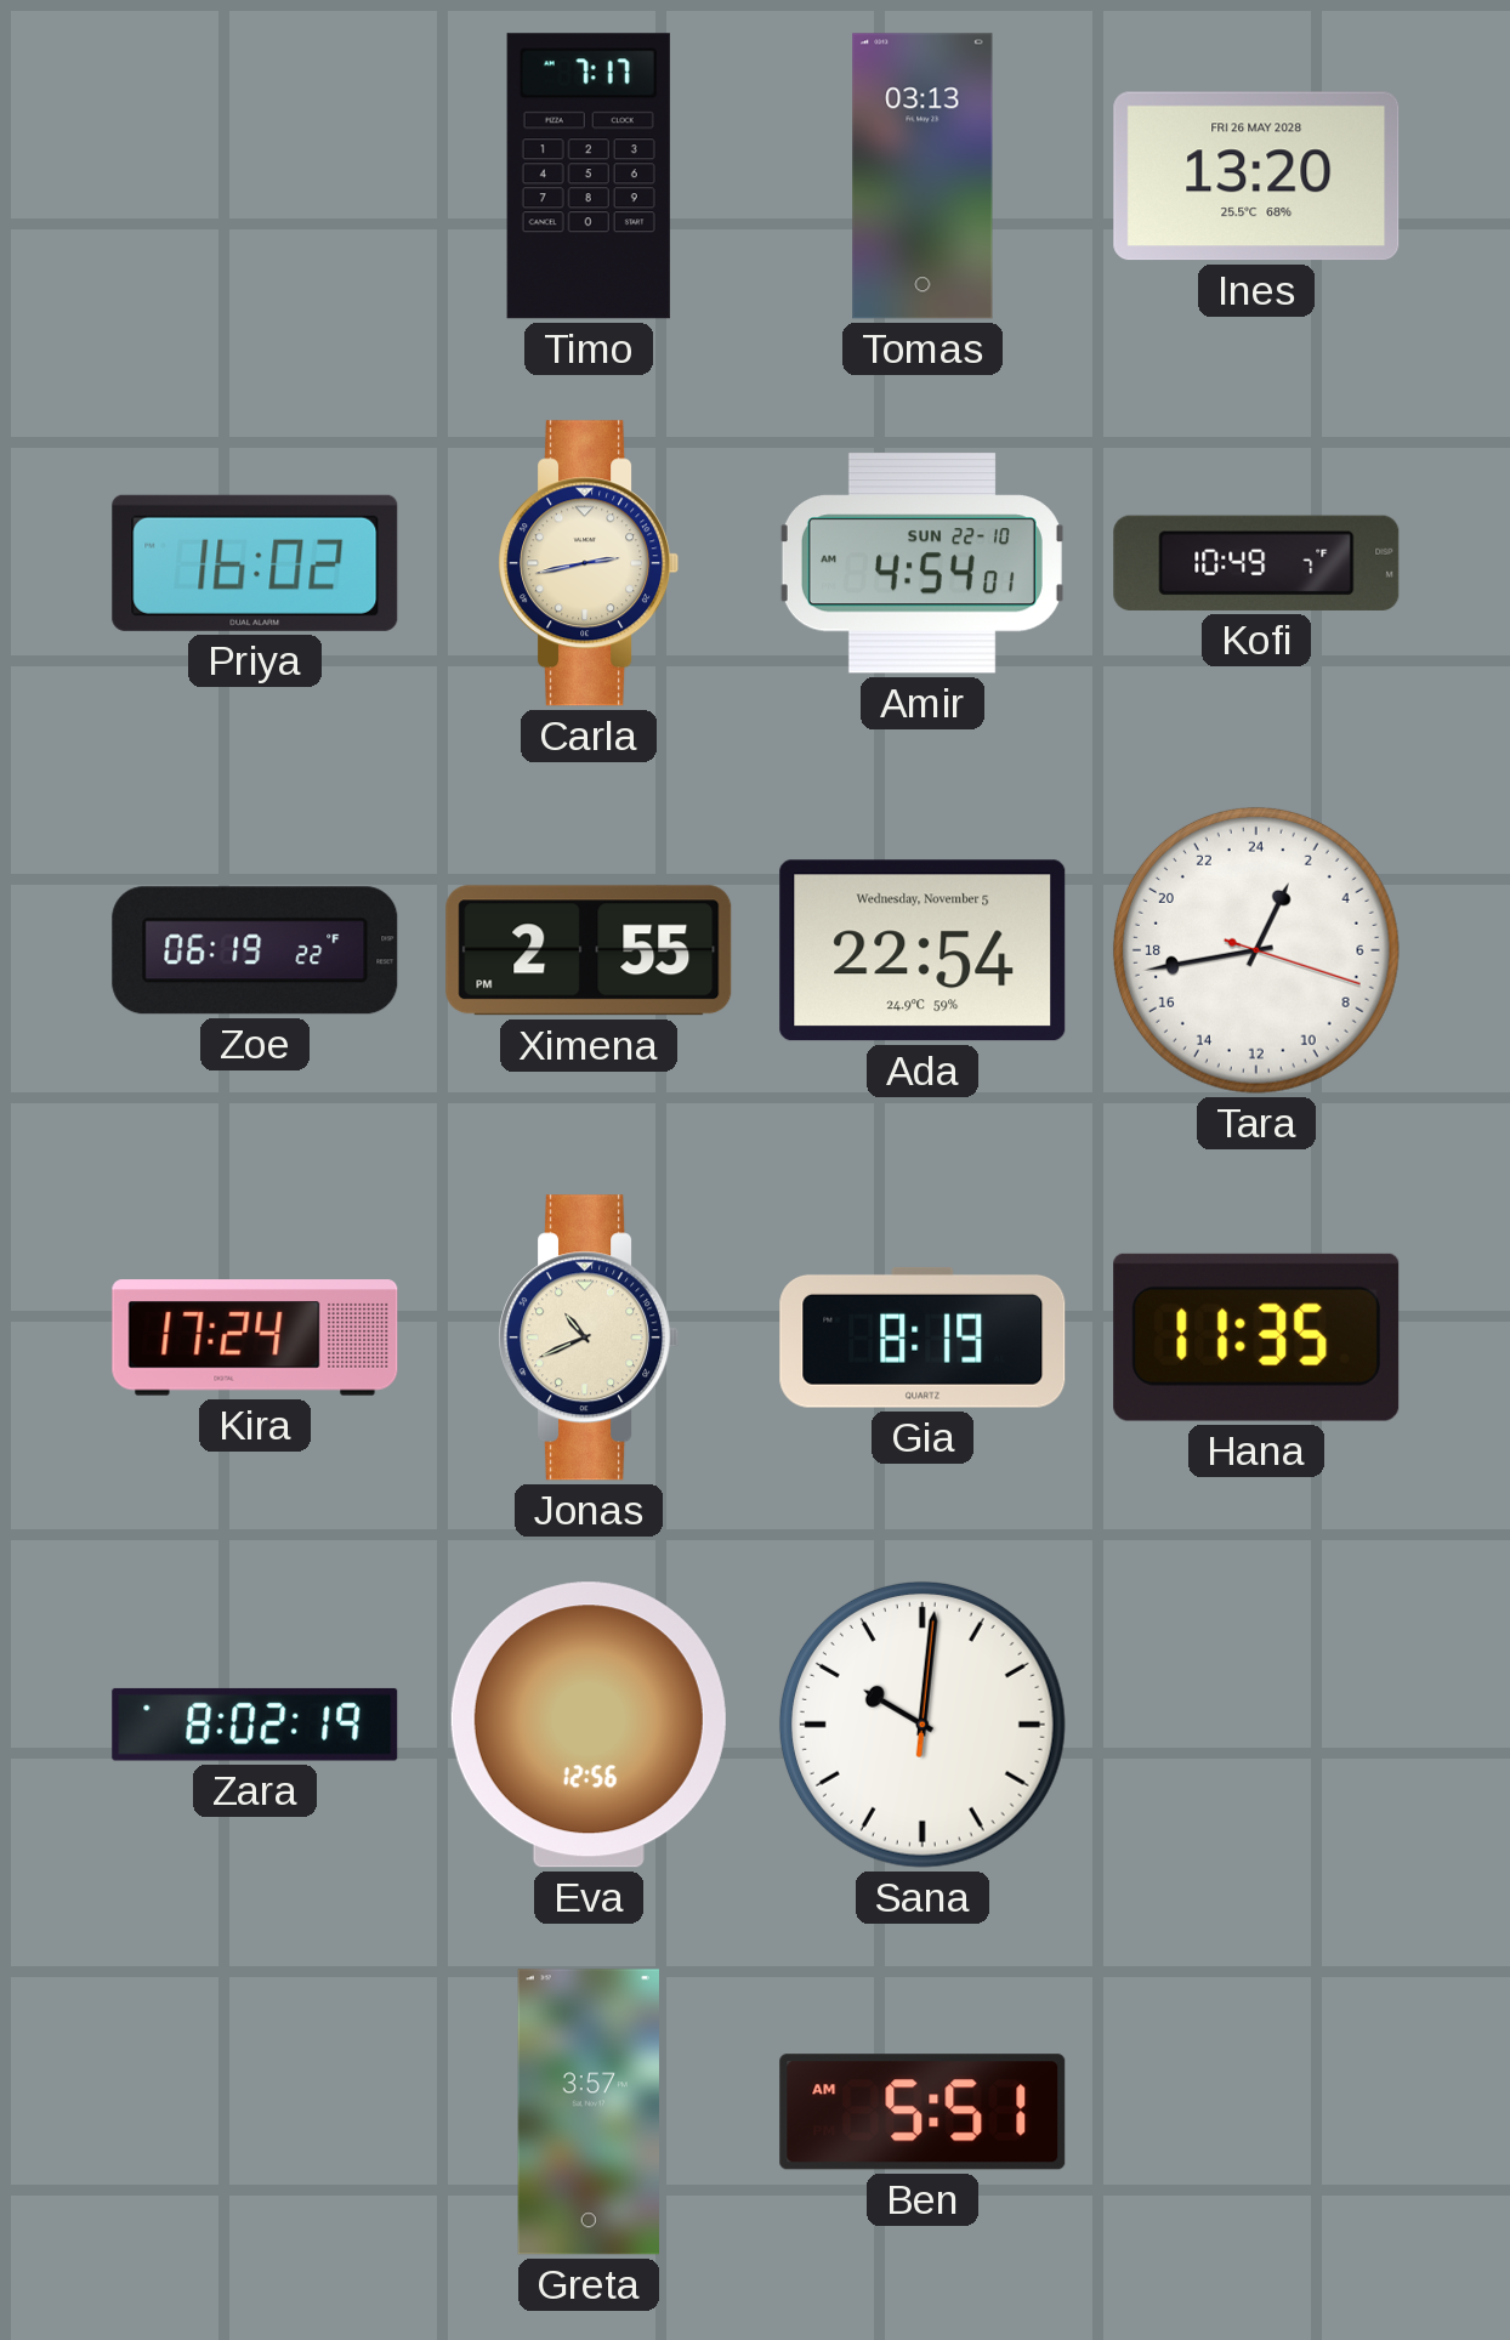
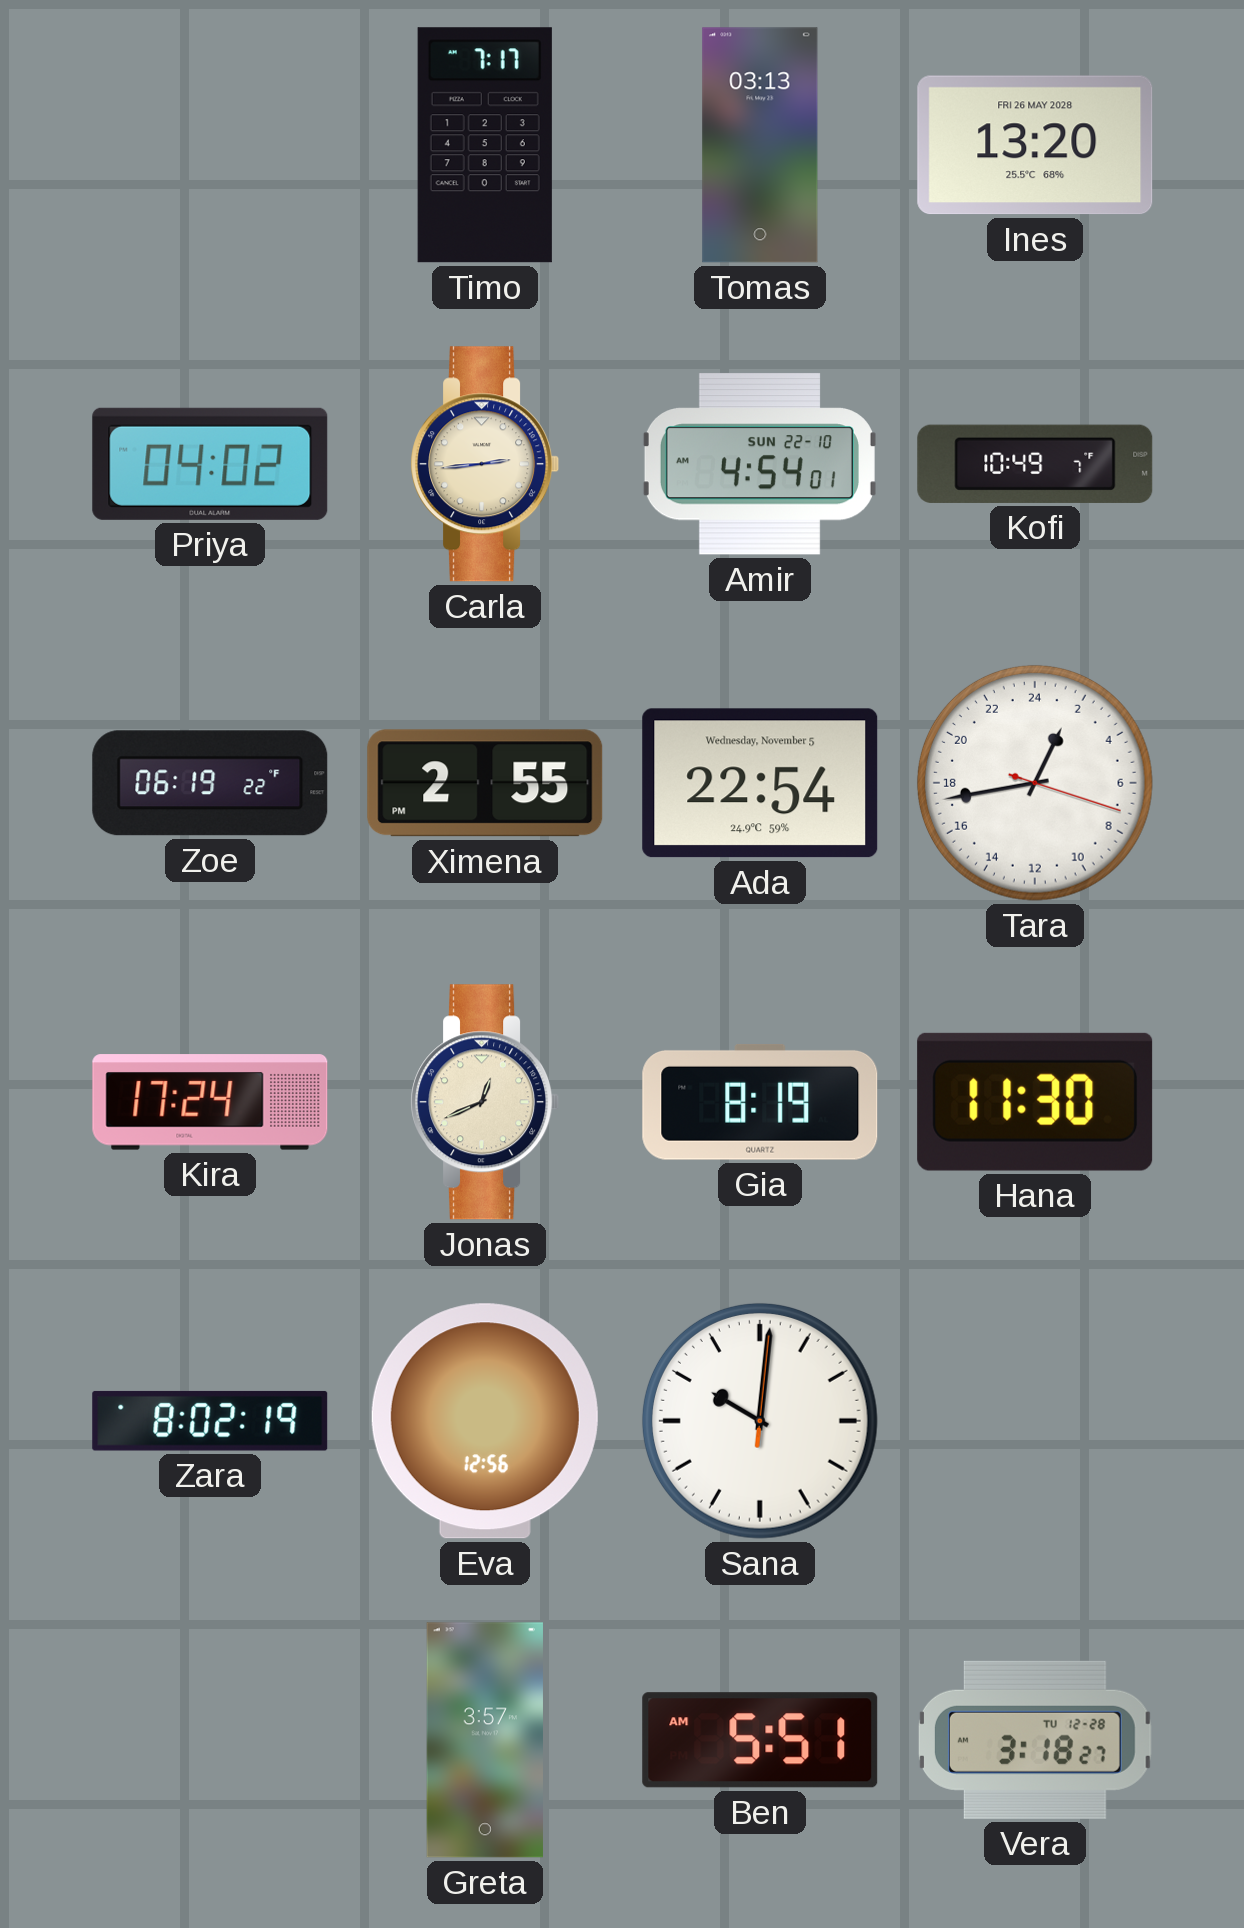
Priya: 16:02 -> 04:02
Carla: 2:43 -> 2:44
Jonas: 10:41 -> 12:41
Hana: 11:35 -> 11:30
Vera: none -> 3:18
